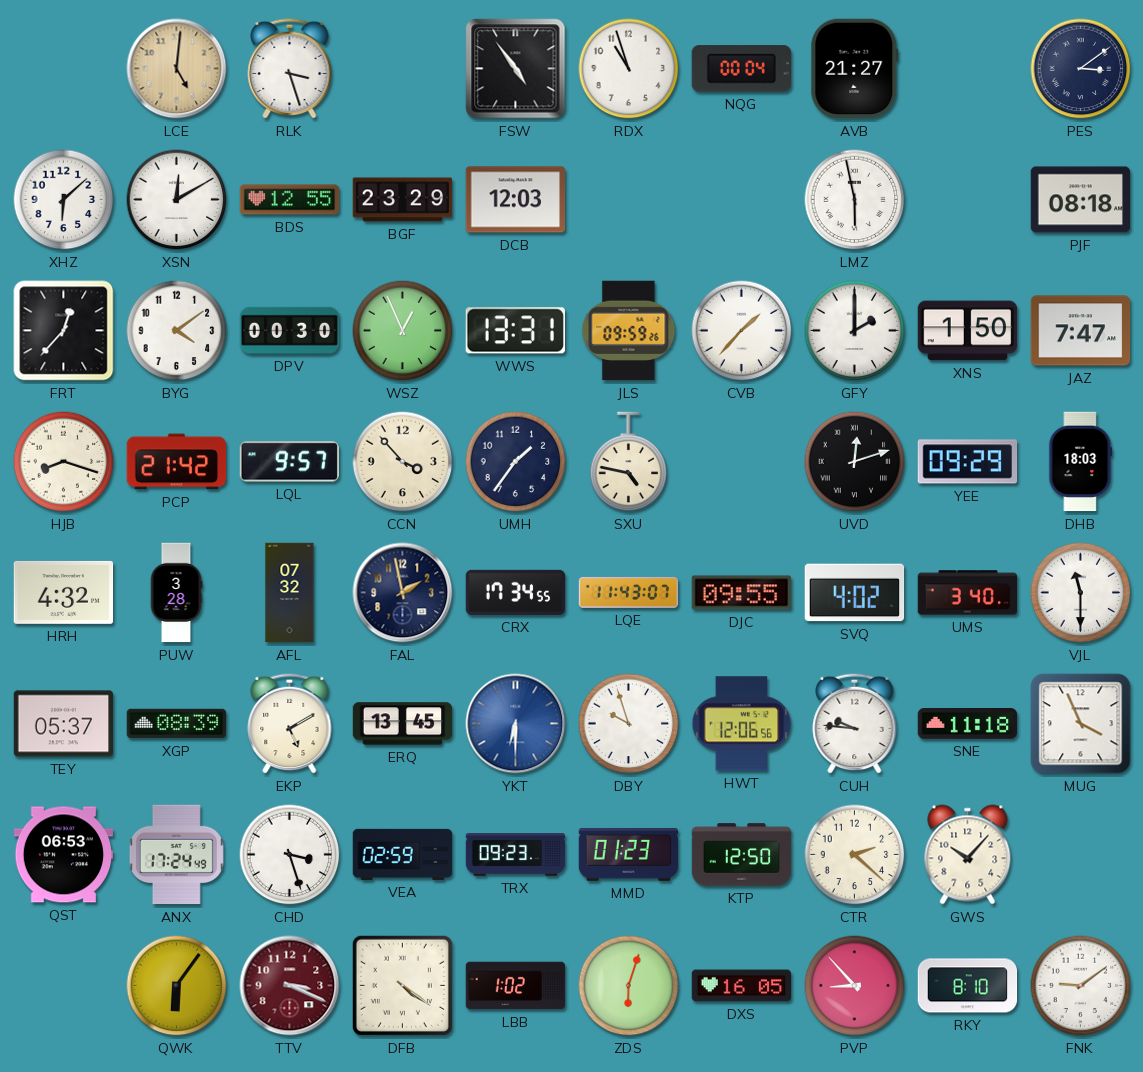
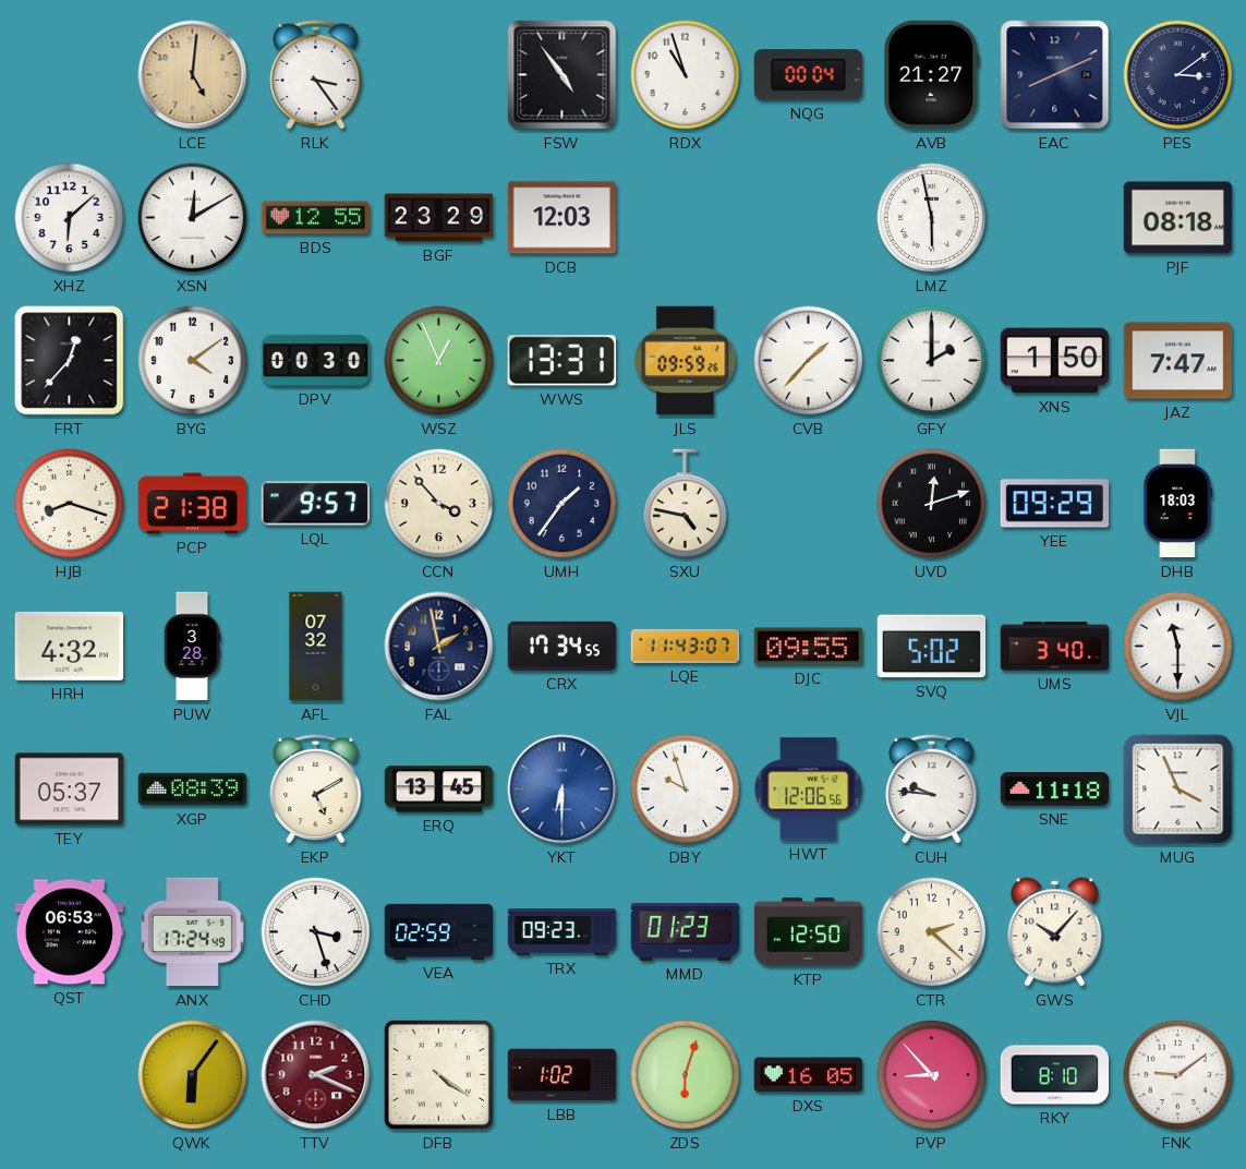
RLK: 3:27 -> 3:24
EAC: none -> 8:11
PCP: 21:42 -> 21:38
SVQ: 4:02 -> 5:02
TTV: 3:19 -> 2:19
